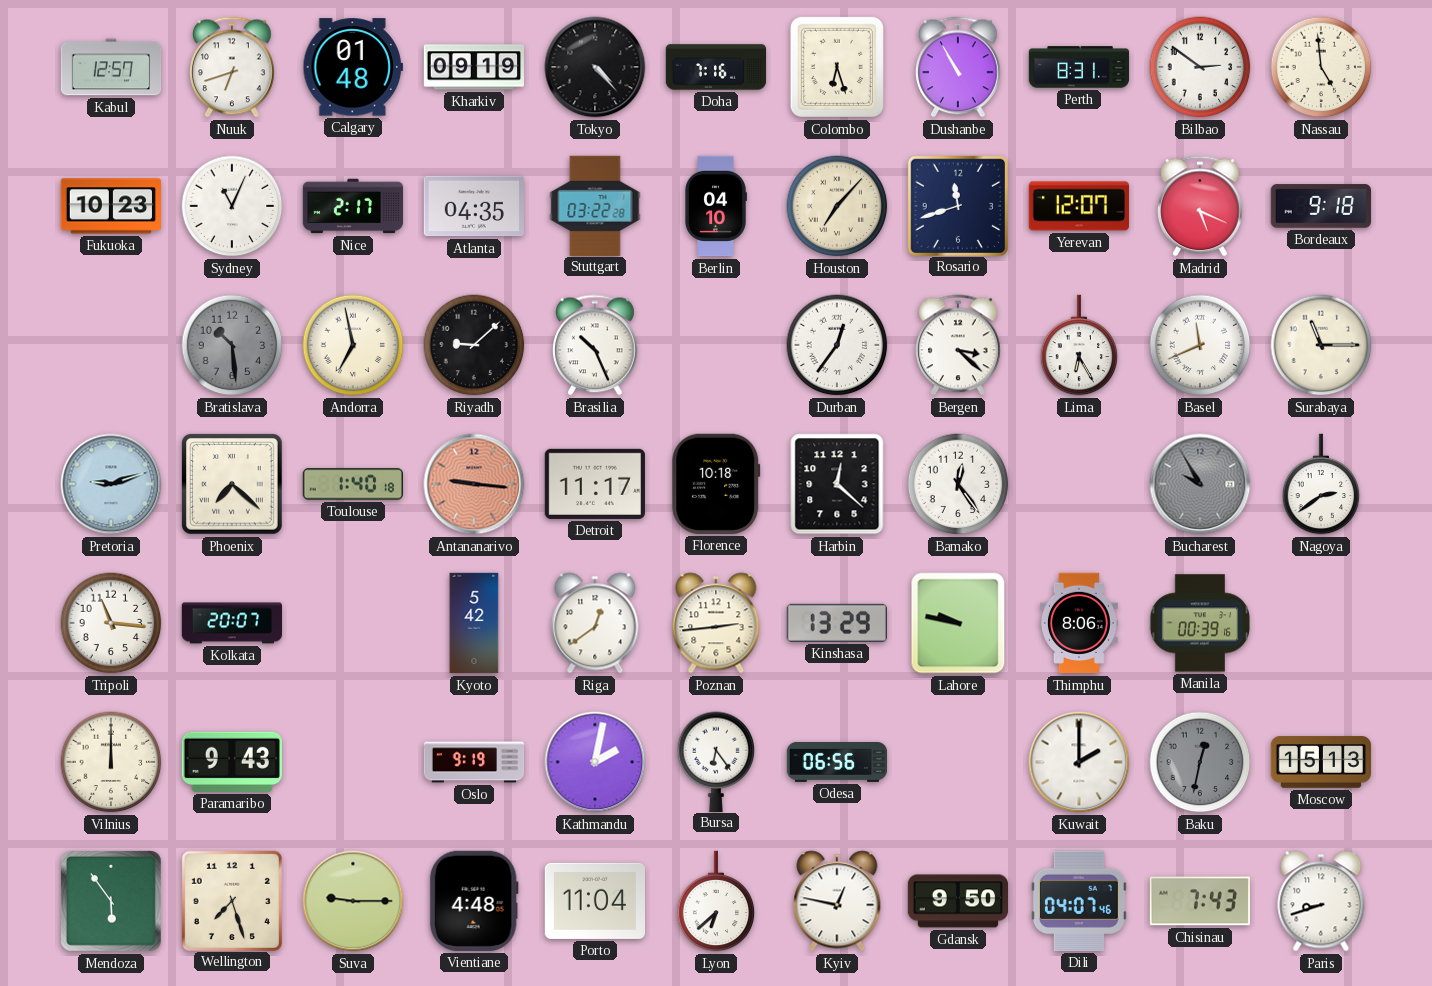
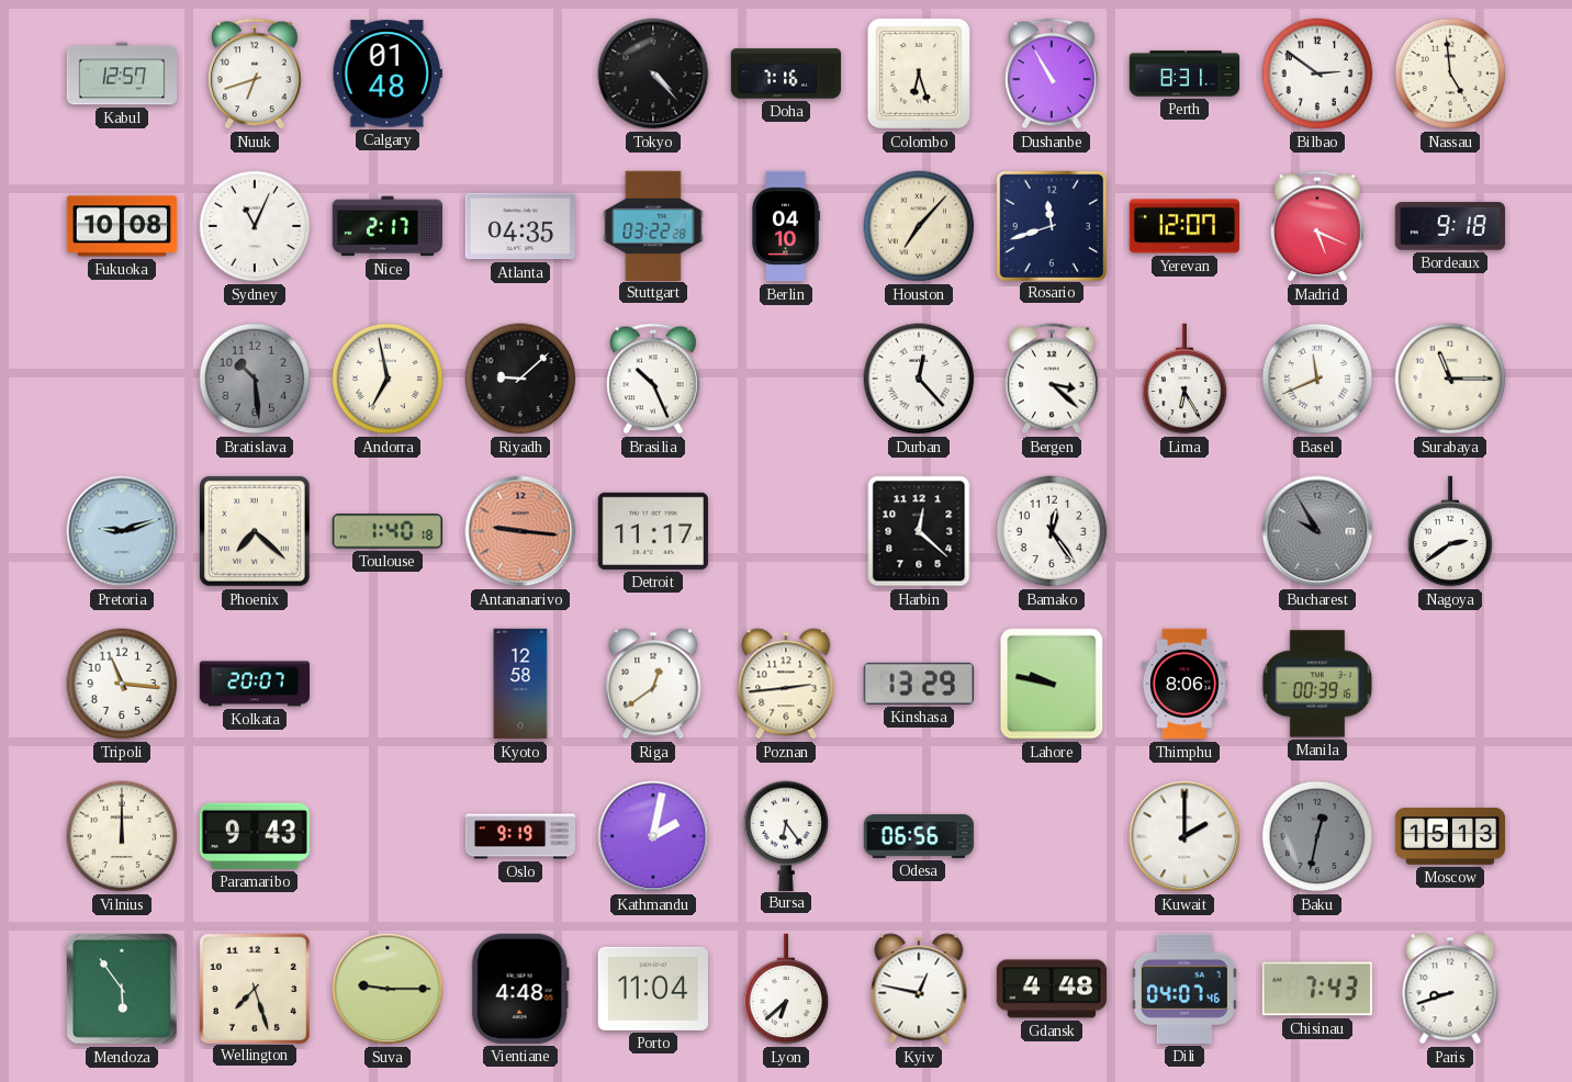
Kharkiv: 09:19 -> none
Fukuoka: 10:23 -> 10:08
Durban: 12:36 -> 12:23
Florence: 10:18 -> none
Kyoto: 5:42 -> 12:58
Gdansk: 9:50 -> 4:48
